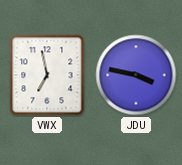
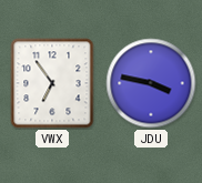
VWX: 6:58 -> 6:54
